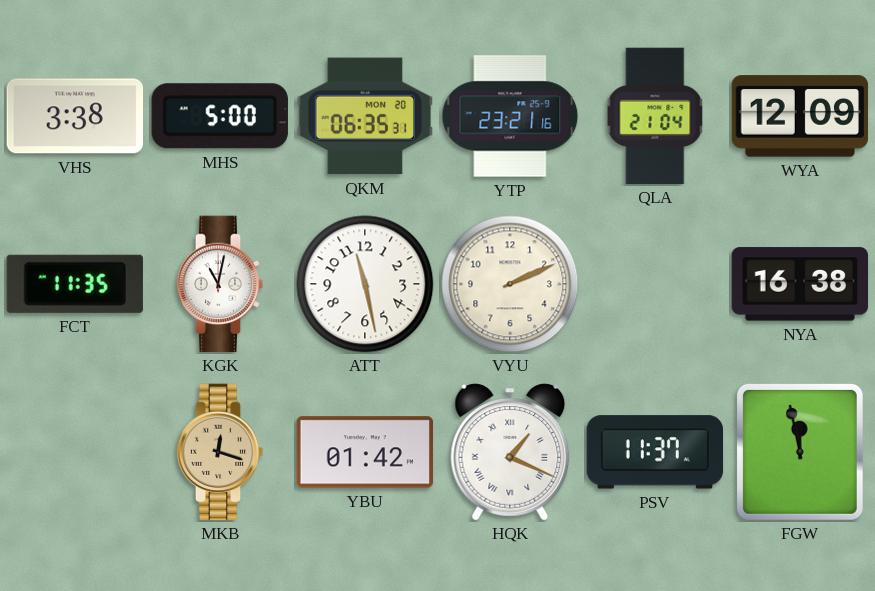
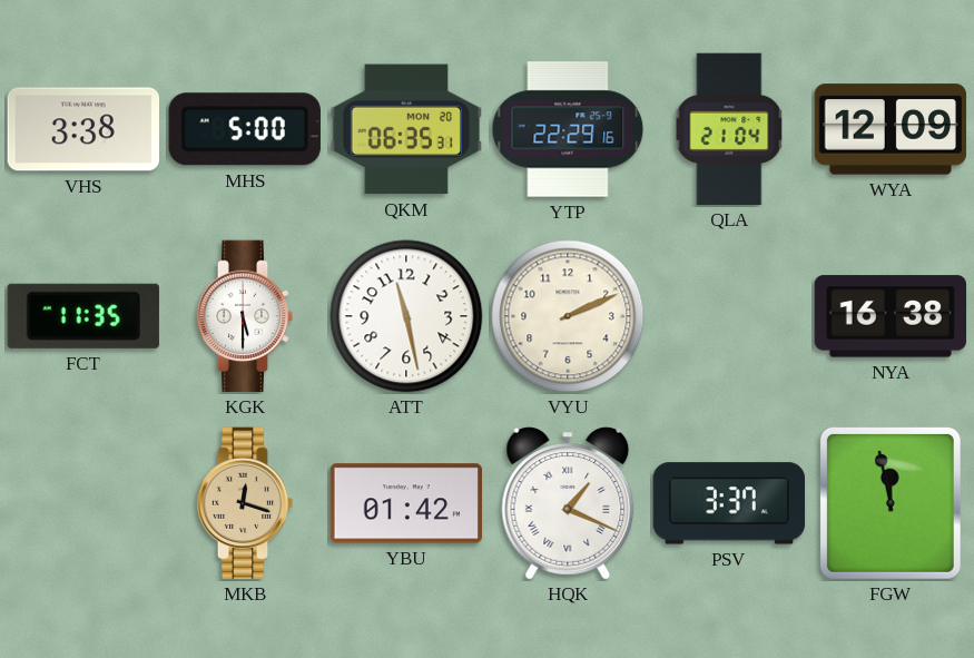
YTP: 23:21 -> 22:29
KGK: 11:02 -> 5:30
PSV: 11:37 -> 3:37
